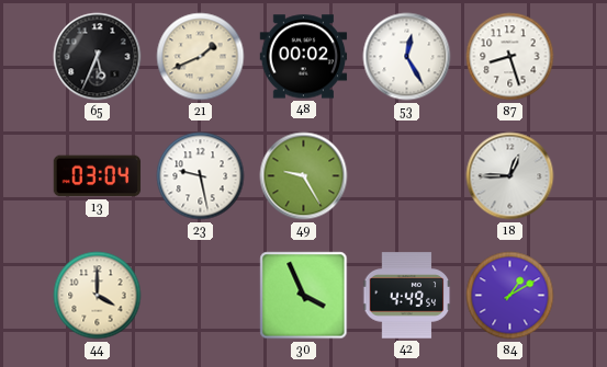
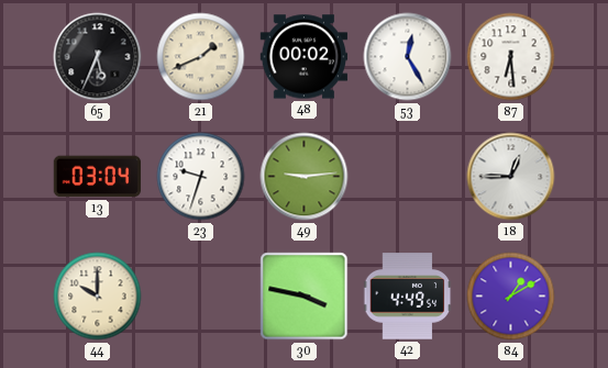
87: 8:27 -> 6:29
23: 9:28 -> 9:33
49: 9:25 -> 9:14
44: 4:00 -> 10:00
30: 3:56 -> 3:47
